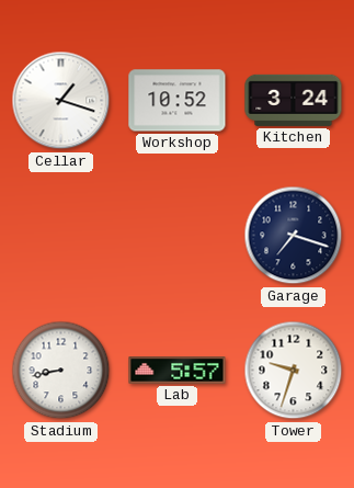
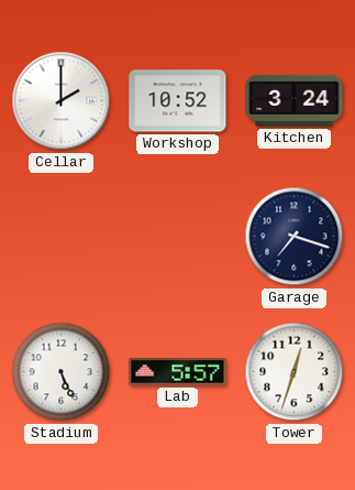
Cellar: 1:18 -> 2:00
Stadium: 8:43 -> 5:26
Tower: 9:33 -> 12:33
